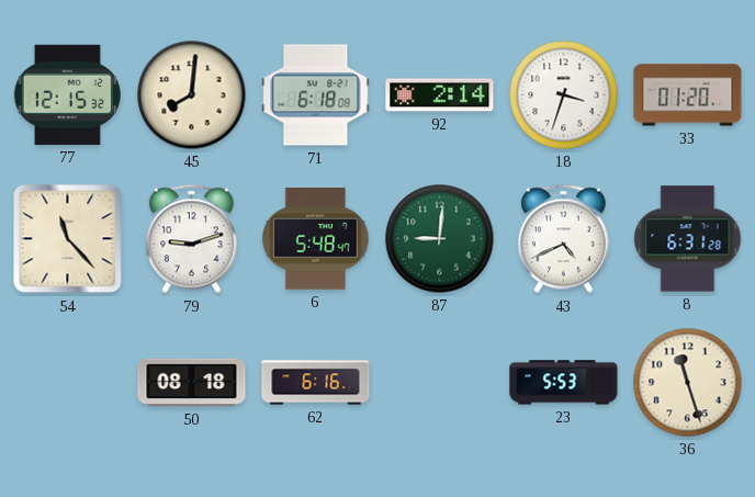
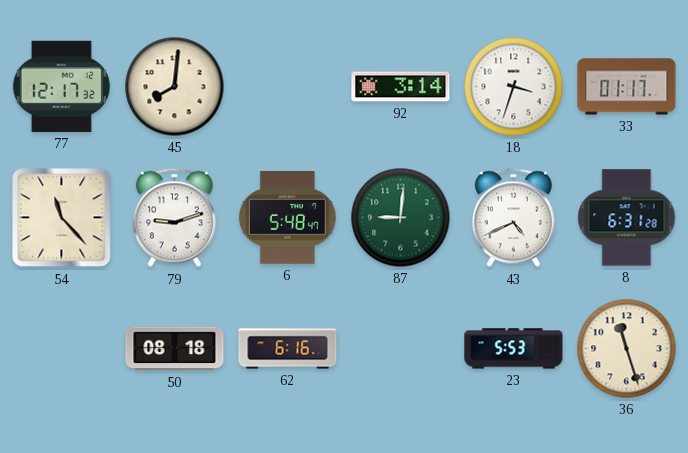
77: 12:15 -> 12:17
71: 6:18 -> none
92: 2:14 -> 3:14
33: 01:20 -> 01:17
